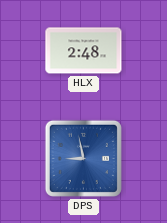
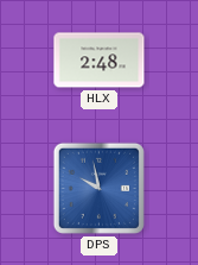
DPS: 8:58 -> 9:58
